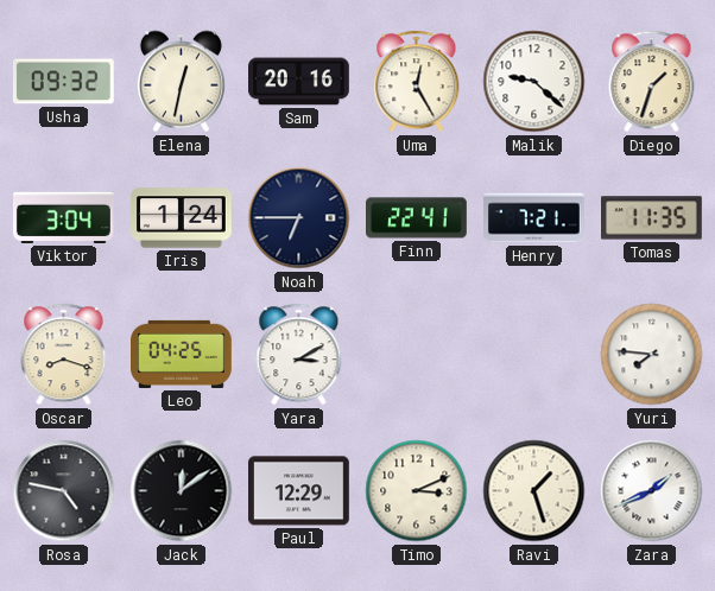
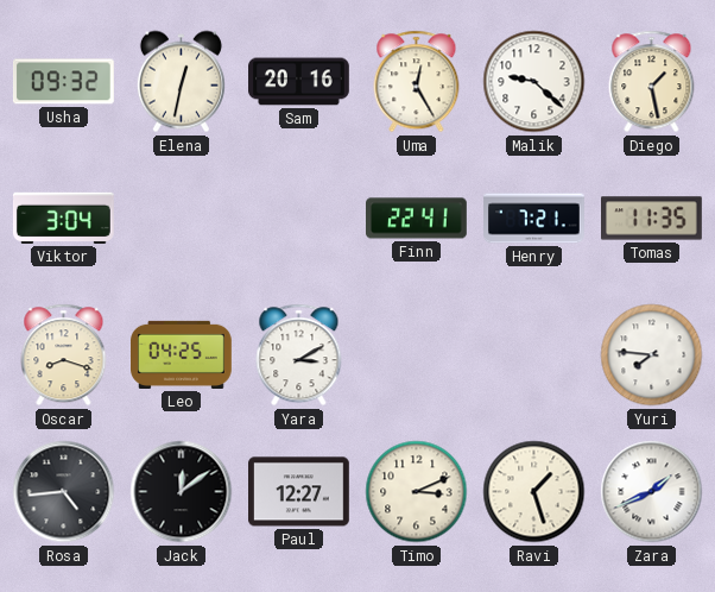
Diego: 1:33 -> 1:28
Iris: 1:24 -> none
Noah: 6:45 -> none
Rosa: 4:47 -> 4:44
Paul: 12:29 -> 12:27
